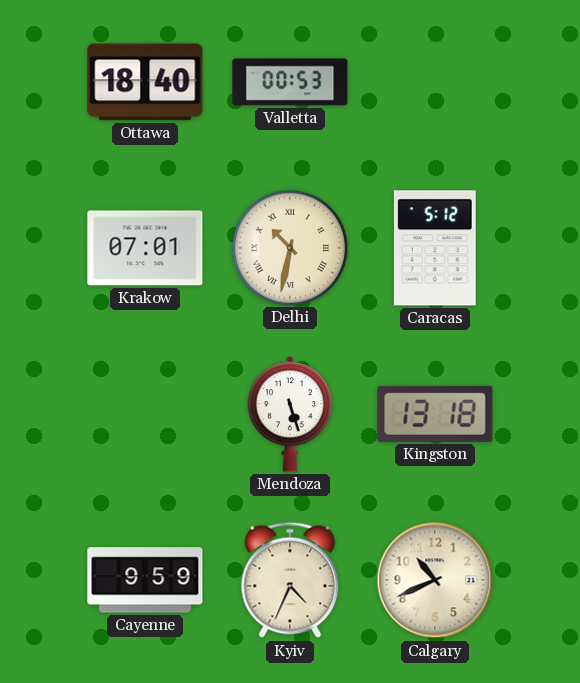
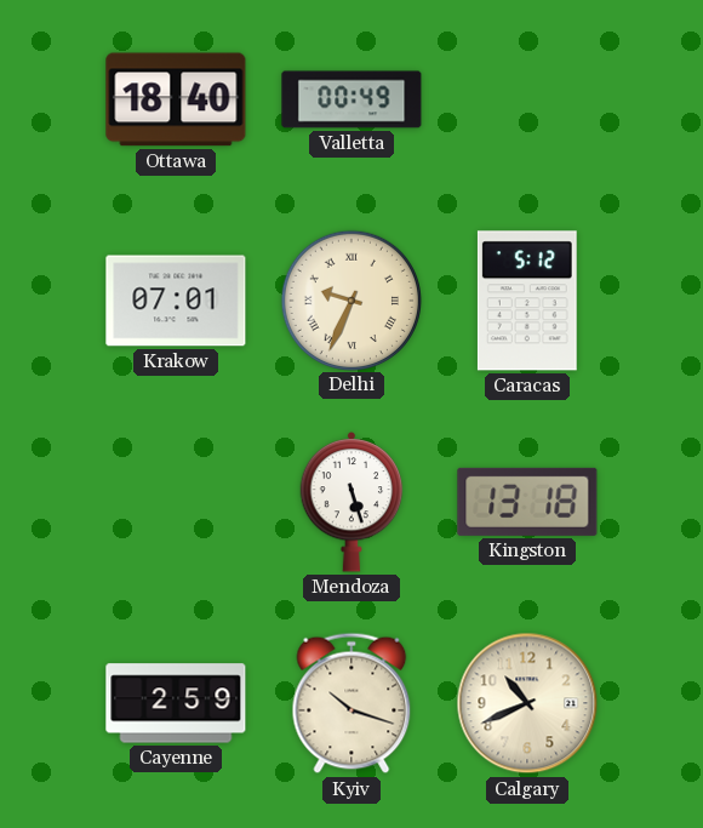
Valletta: 00:53 -> 00:49
Delhi: 10:32 -> 9:34
Cayenne: 9:59 -> 2:59
Kyiv: 4:34 -> 10:18
